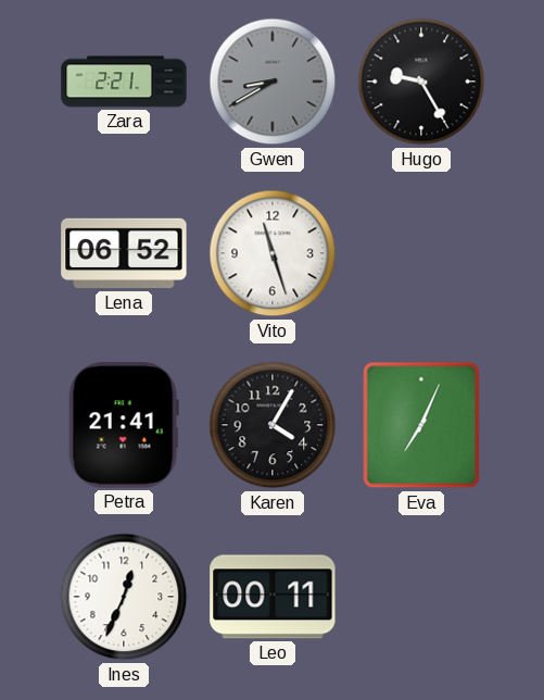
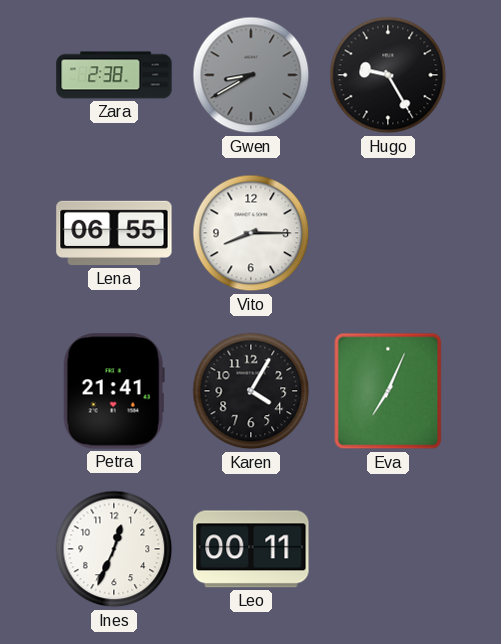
Zara: 2:21 -> 2:38
Lena: 06:52 -> 06:55
Vito: 11:27 -> 8:15
